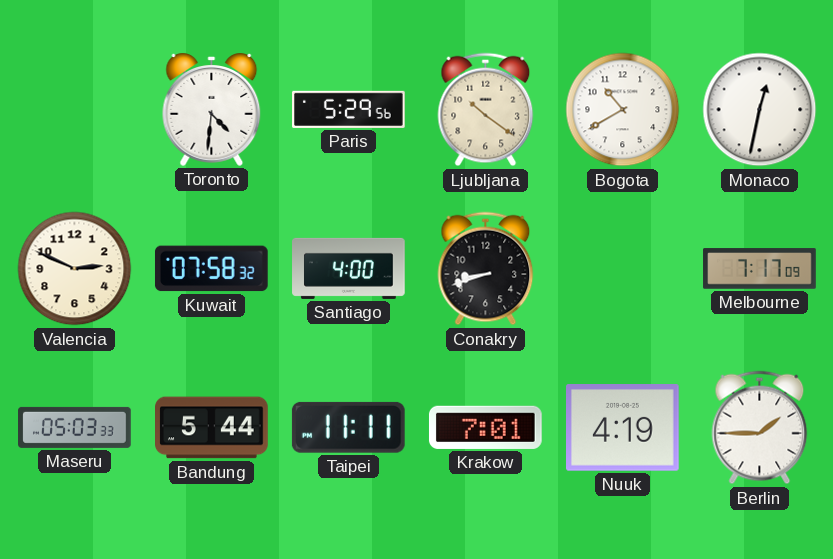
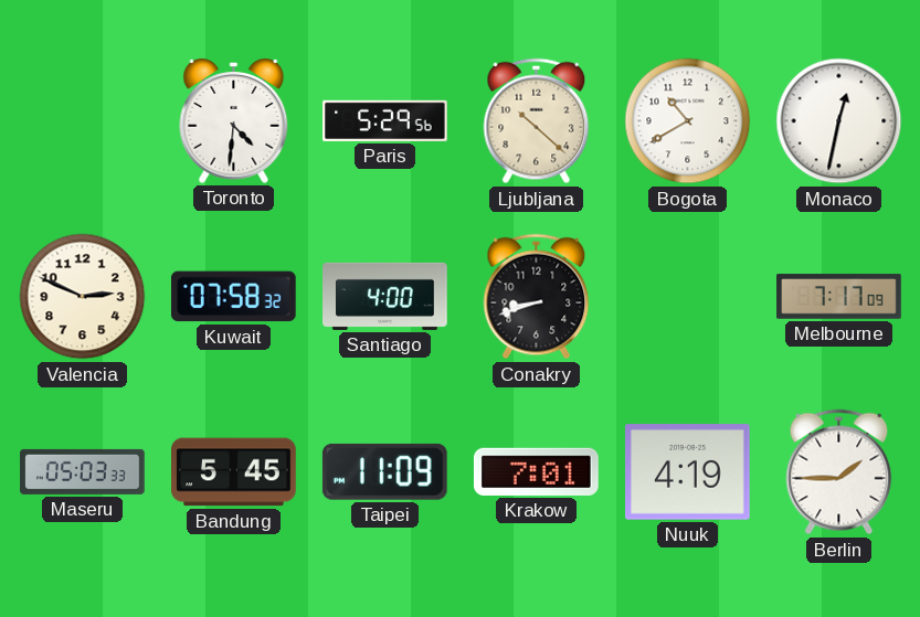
Ljubljana: 10:21 -> 10:22
Bandung: 5:44 -> 5:45
Taipei: 11:11 -> 11:09
